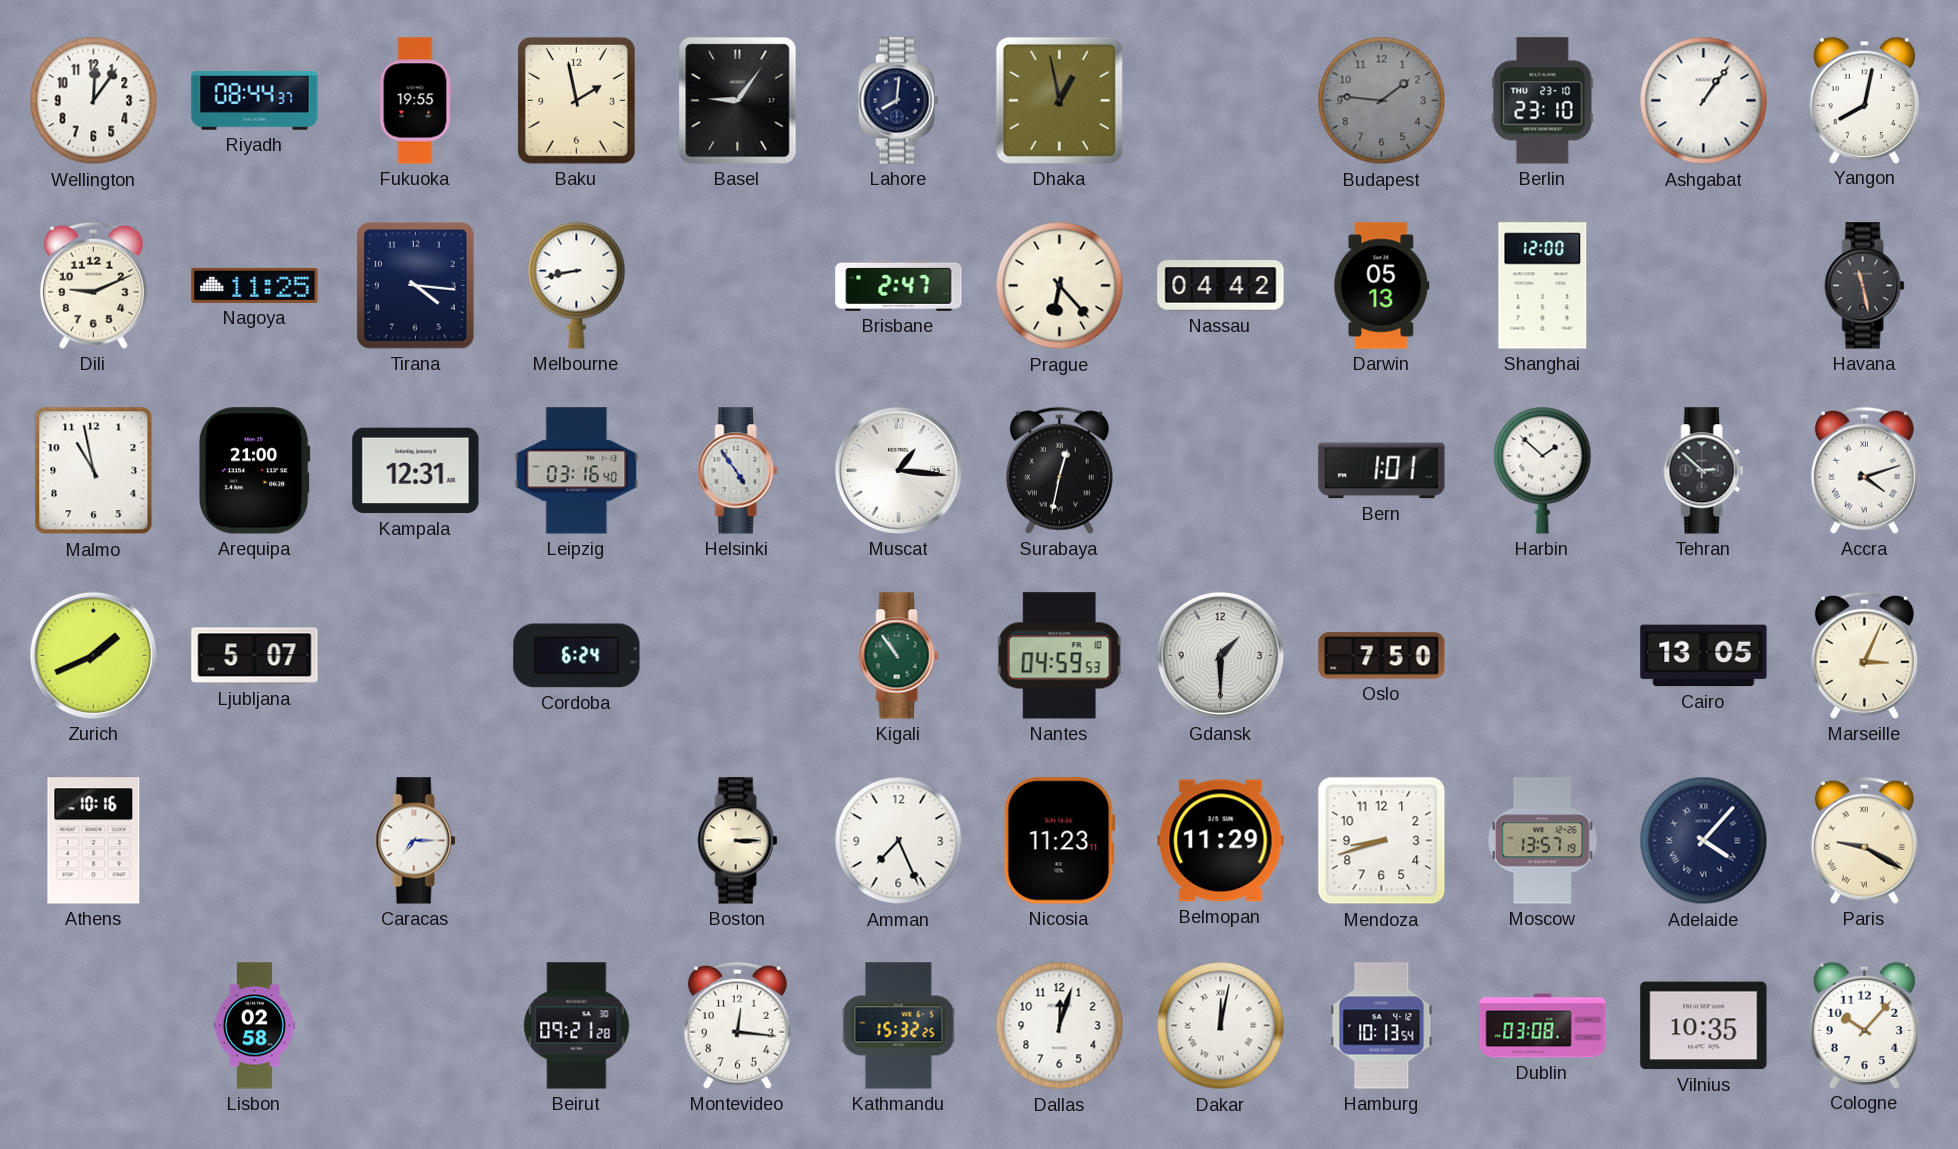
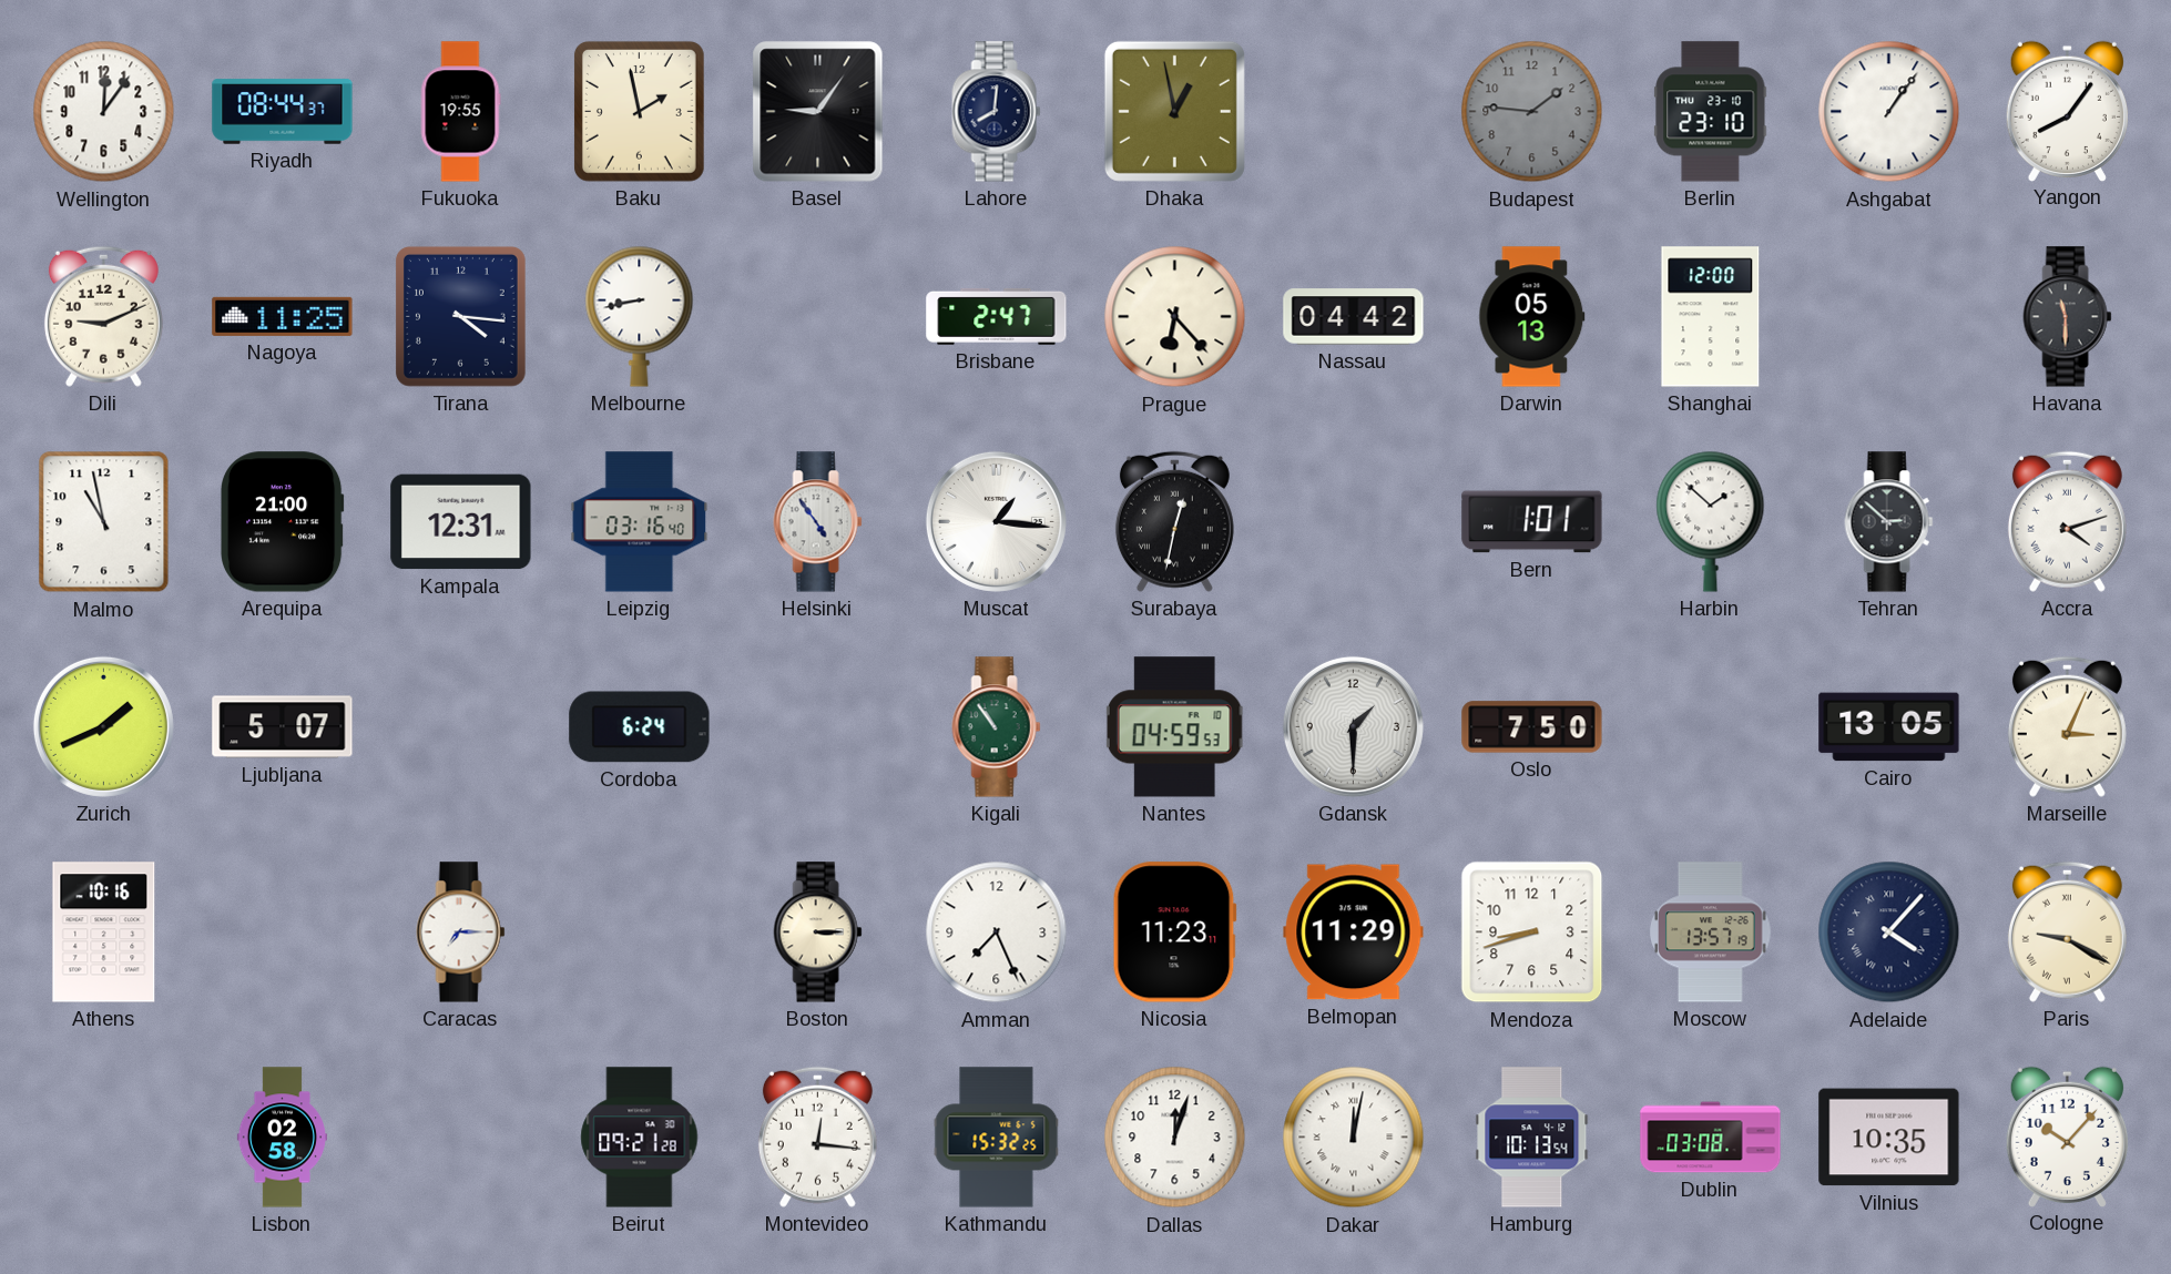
Yangon: 8:02 -> 8:06
Havana: 11:28 -> 11:30
